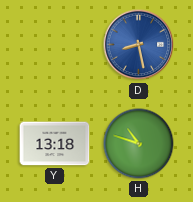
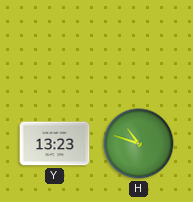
D: 8:28 -> none
Y: 13:18 -> 13:23
